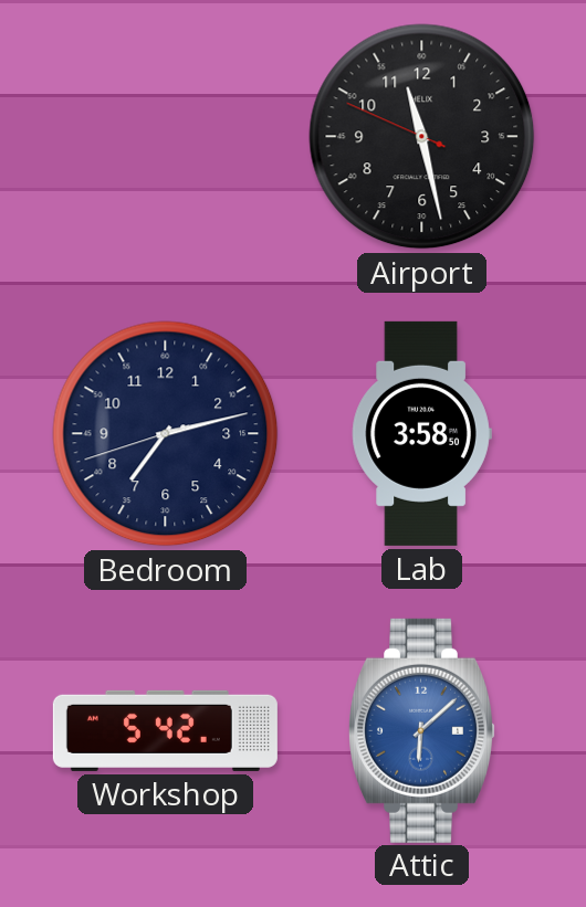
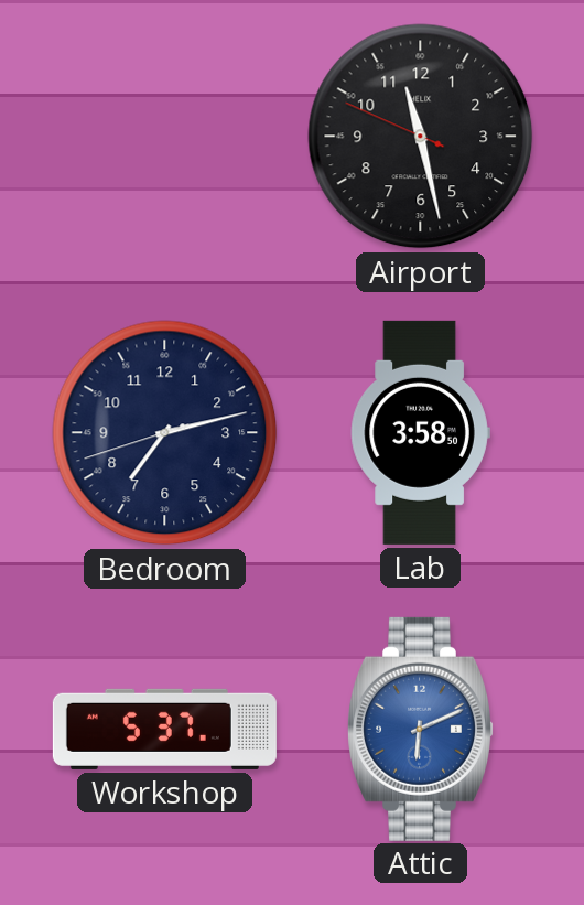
Workshop: 5:42 -> 5:37
Attic: 6:08 -> 6:11
